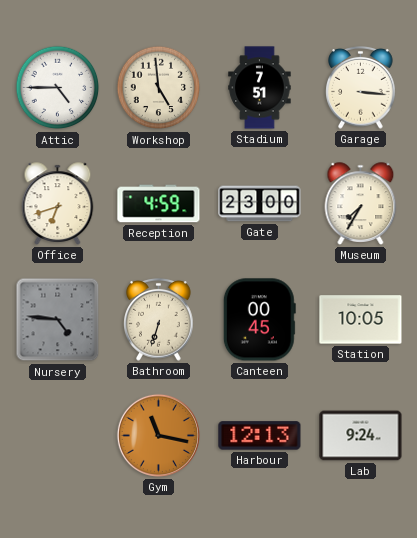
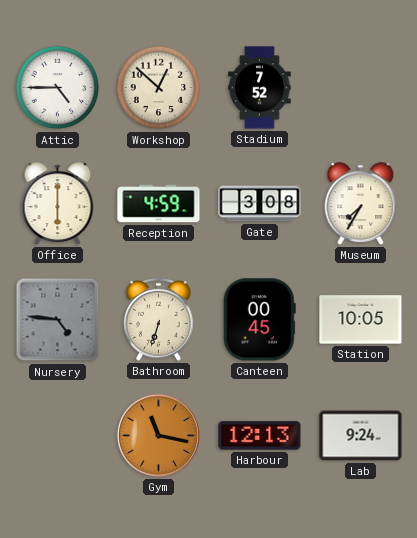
Workshop: 4:59 -> 12:52
Stadium: 7:51 -> 7:52
Garage: 3:16 -> none
Office: 6:42 -> 6:00
Gate: 23:00 -> 3:08
